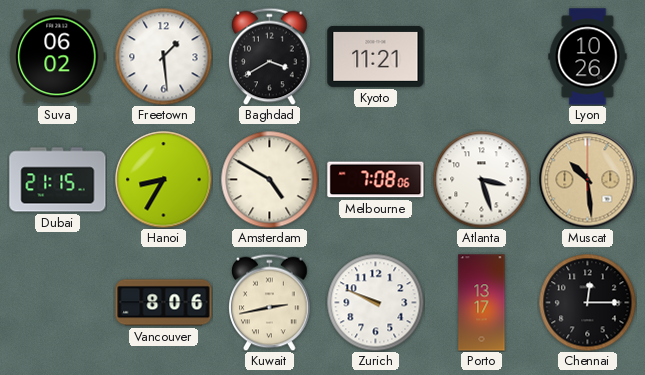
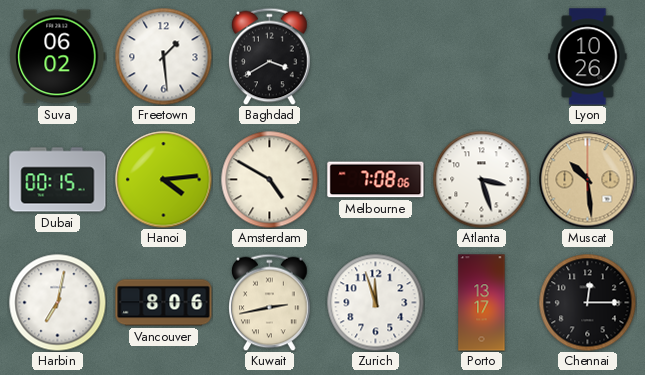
Kyoto: 11:21 -> none
Dubai: 21:15 -> 00:15
Hanoi: 8:35 -> 4:14
Harbin: none -> 7:02
Zurich: 9:49 -> 11:57
